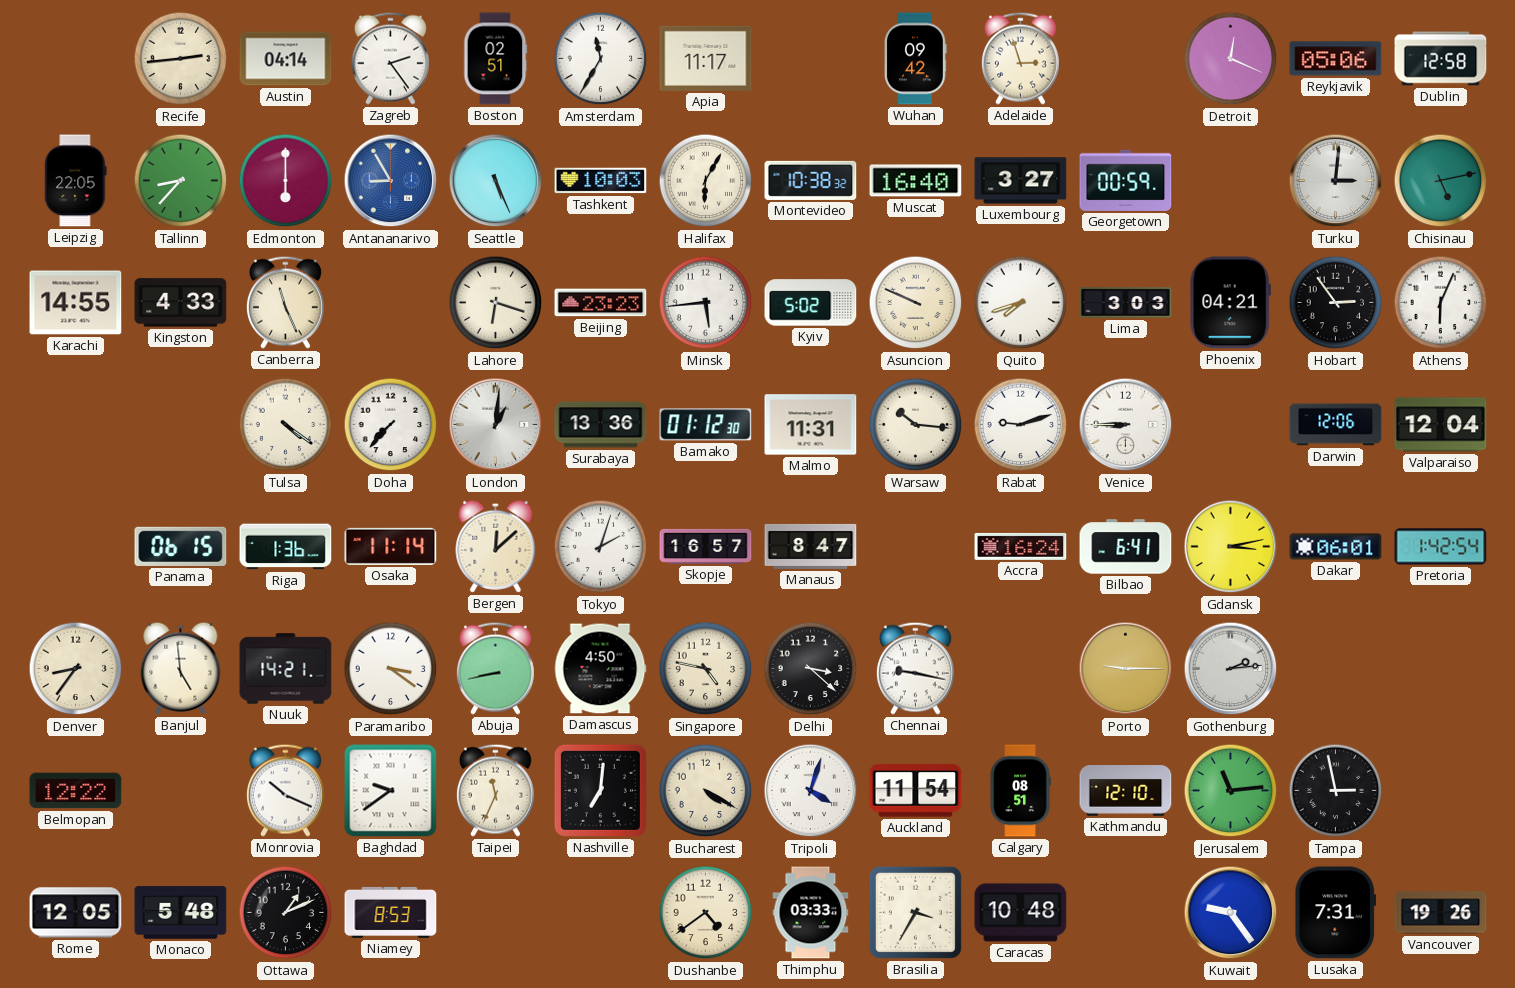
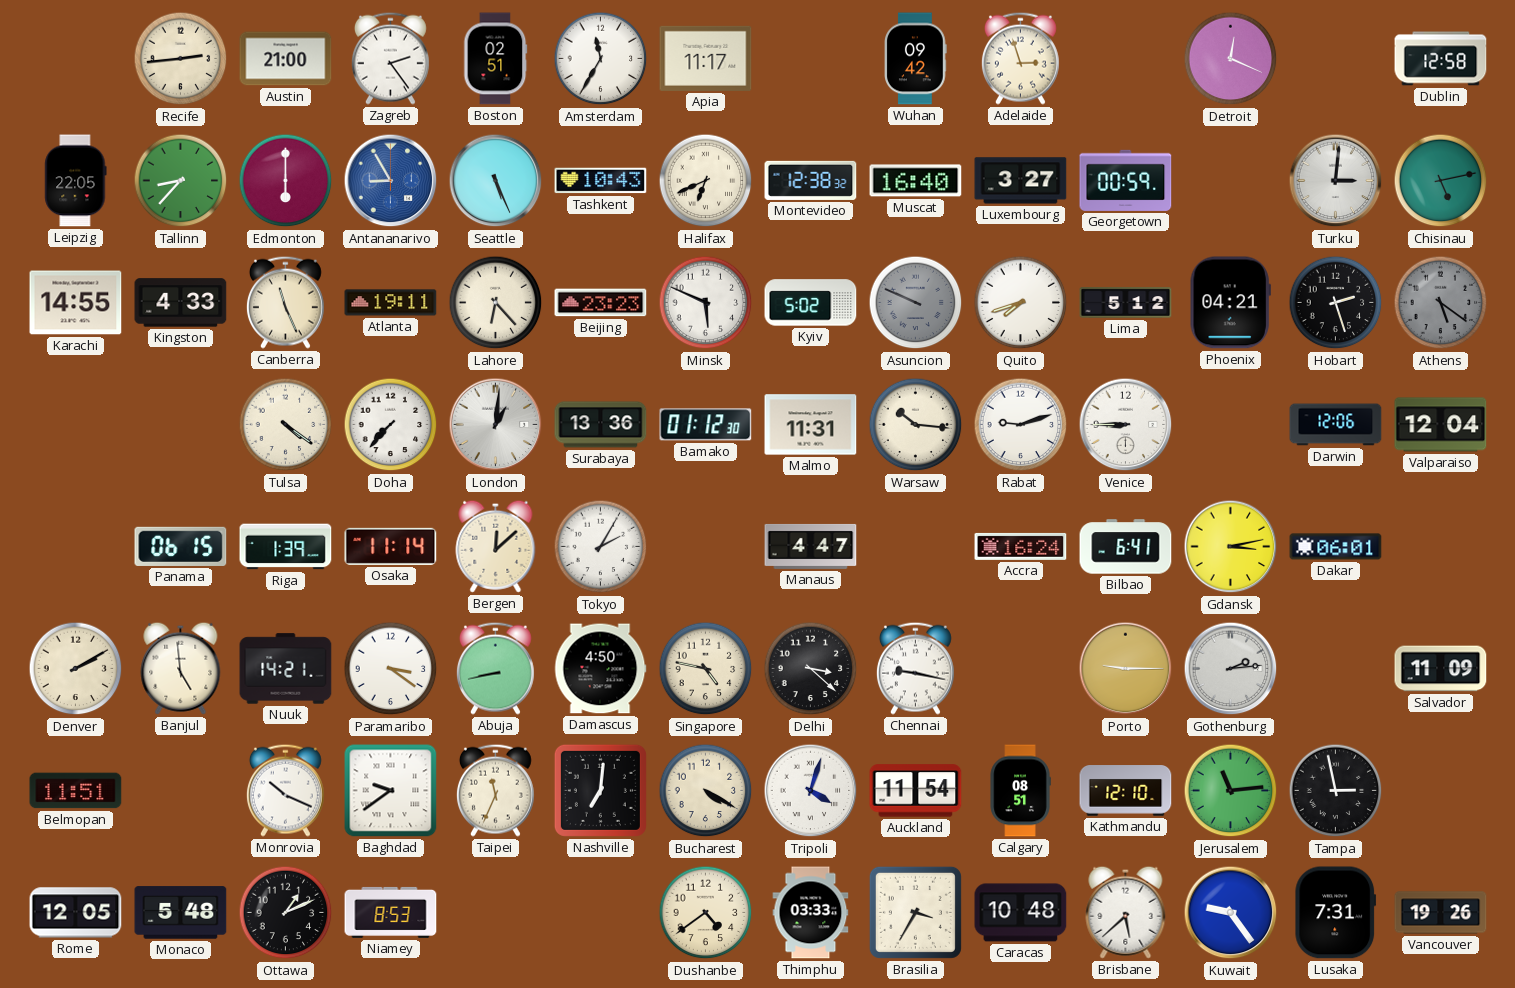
Austin: 04:14 -> 21:00
Reykjavik: 05:06 -> none
Tashkent: 10:03 -> 10:43
Halifax: 6:05 -> 6:41
Montevideo: 10:38 -> 12:38
Atlanta: none -> 19:11
Lahore: 6:18 -> 6:23
Minsk: 5:44 -> 5:49
Asuncion dial: cream -> grey
Lima: 3:03 -> 5:12
Hobart: 2:54 -> 2:27
Athens: 6:04 -> 5:21
Athens dial: white -> grey
Riga: 1:36 -> 1:39
Tokyo: 2:03 -> 2:05
Skopje: 16:57 -> none
Manaus: 8:47 -> 4:47
Pretoria: 1:42 -> none
Denver: 8:36 -> 2:10
Salvador: none -> 11:09
Belmopan: 12:22 -> 11:51
Brisbane: none -> 5:38
